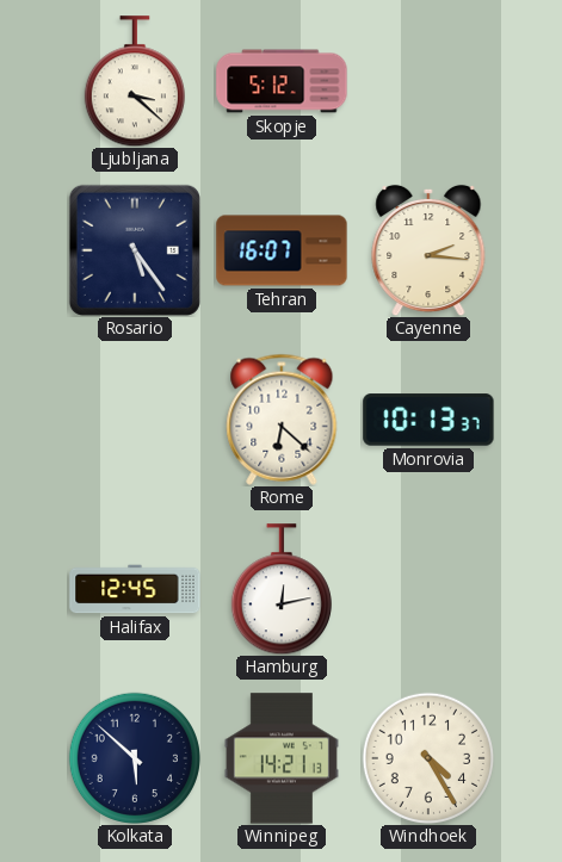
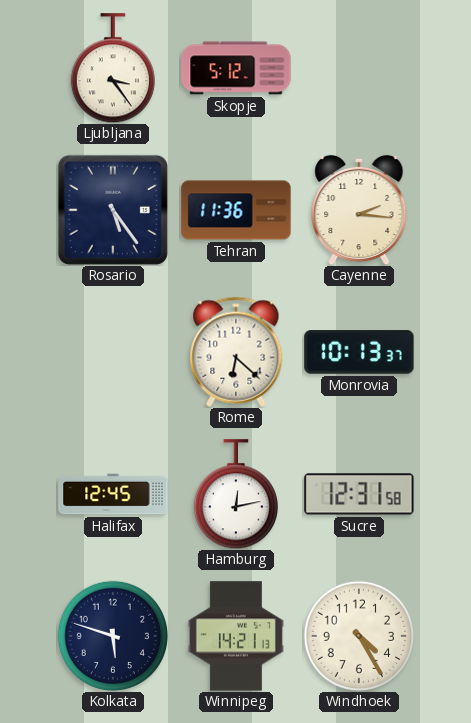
Ljubljana: 3:22 -> 3:24
Tehran: 16:07 -> 11:36
Sucre: none -> 12:31
Kolkata: 5:52 -> 5:48
